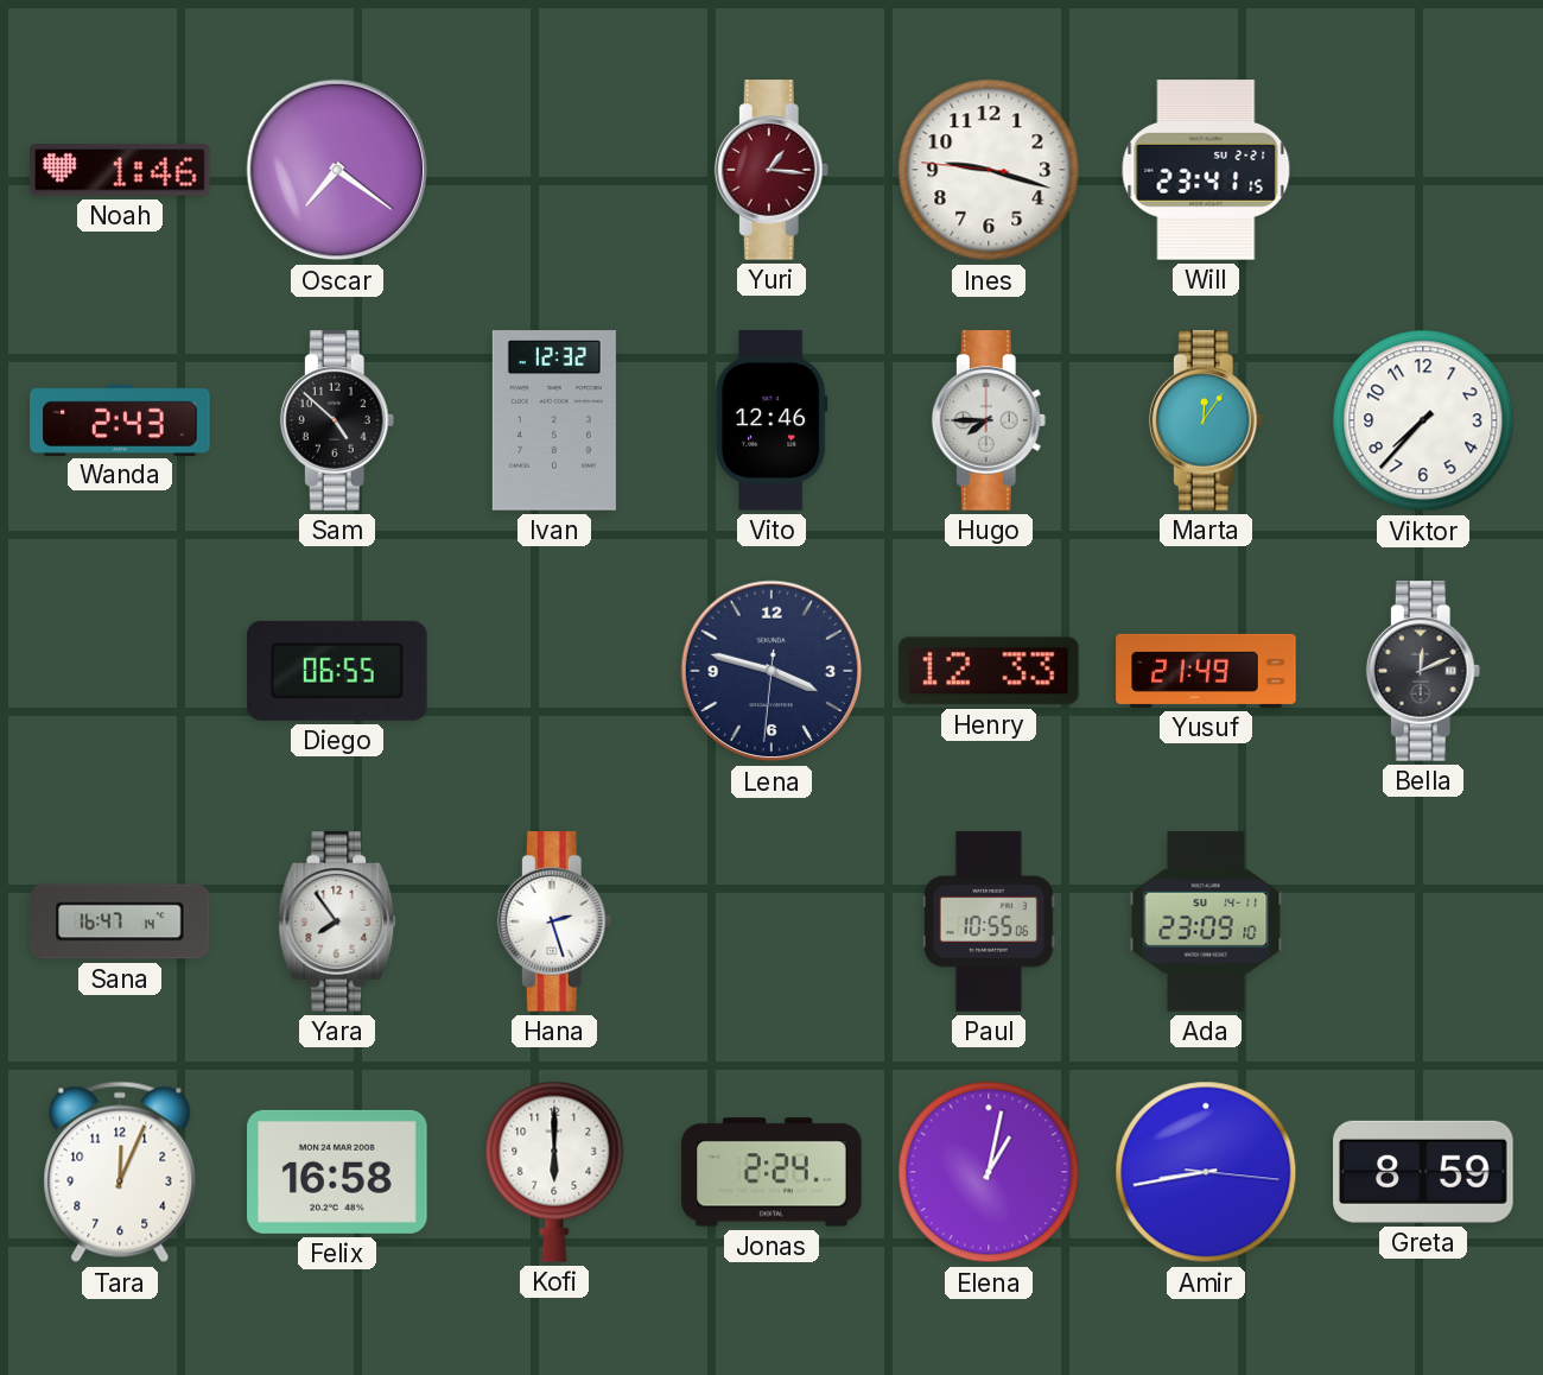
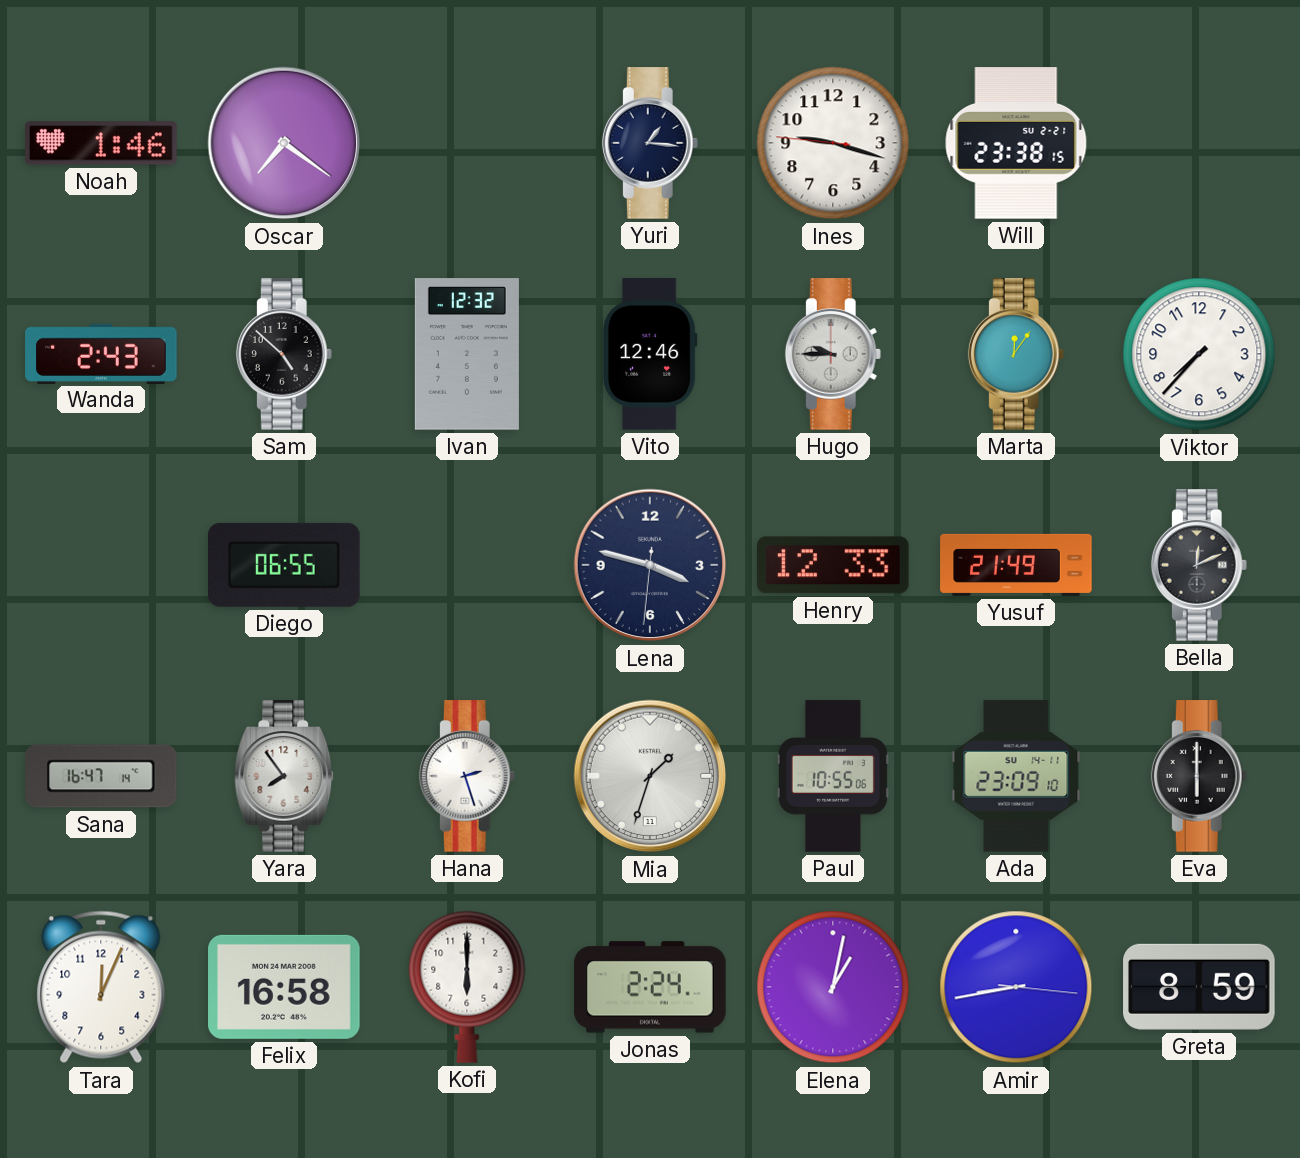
Yuri dial: burgundy -> navy
Will: 23:41 -> 23:38
Hugo: 7:45 -> 9:45
Mia: none -> 1:33
Eva: none -> 6:00
